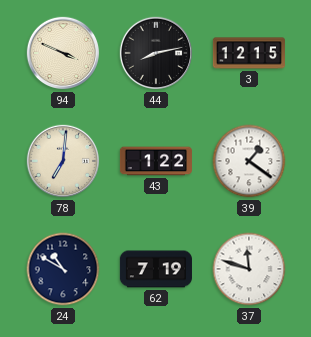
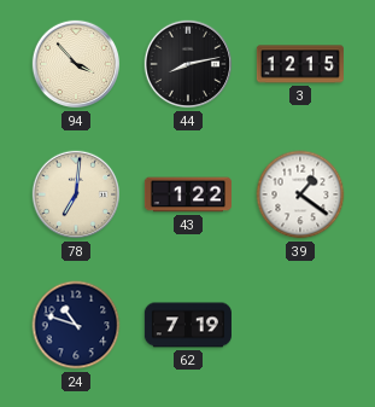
94: 3:49 -> 3:53
24: 10:50 -> 10:48
37: 11:48 -> none
